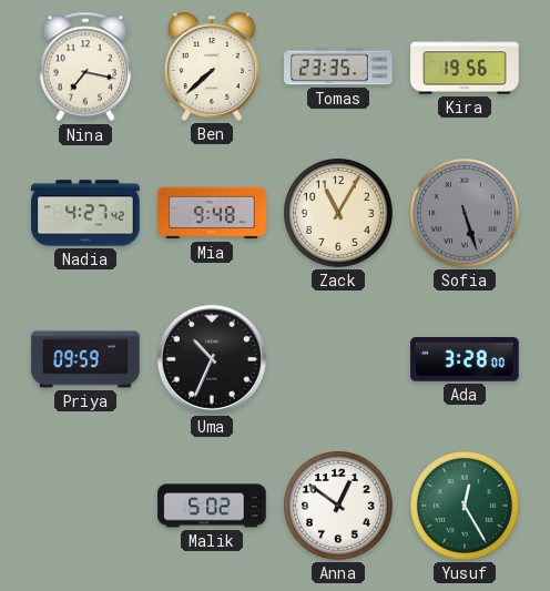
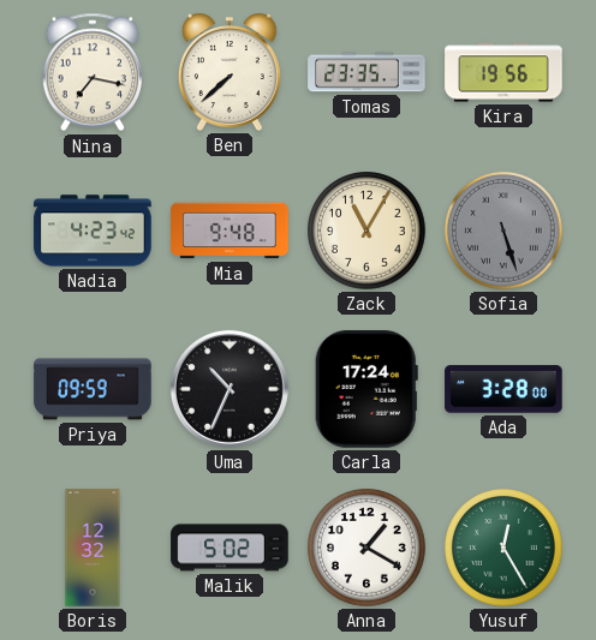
Nadia: 4:27 -> 4:23
Carla: none -> 17:24
Boris: none -> 12:32
Anna: 12:51 -> 1:20
